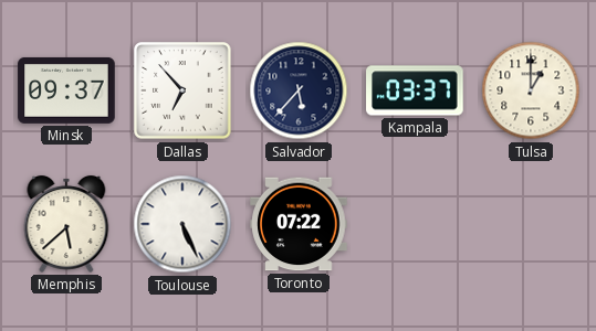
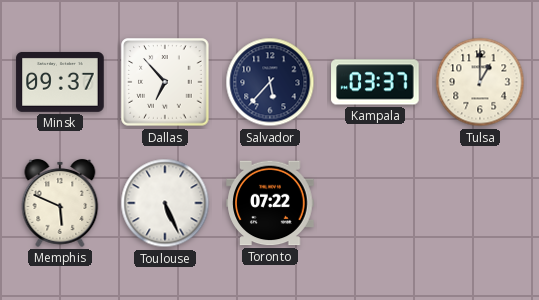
Memphis: 5:38 -> 5:49
